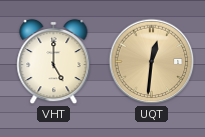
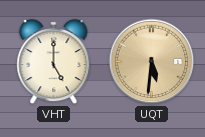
UQT: 12:31 -> 5:31
